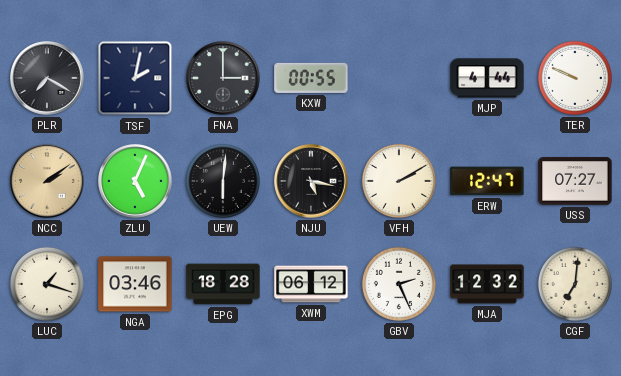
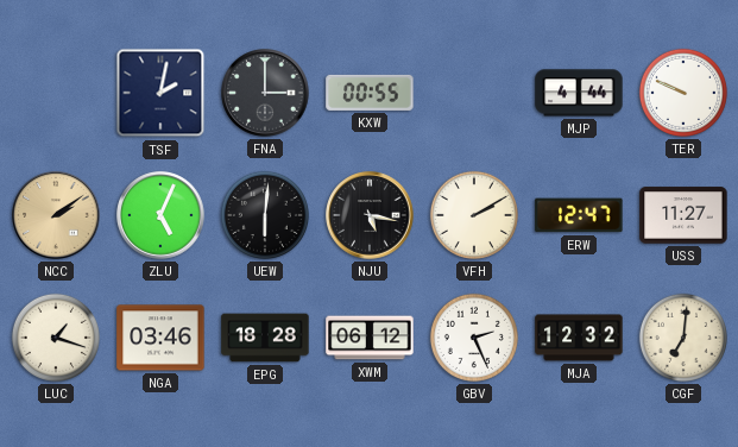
PLR: 7:20 -> none
USS: 07:27 -> 11:27
